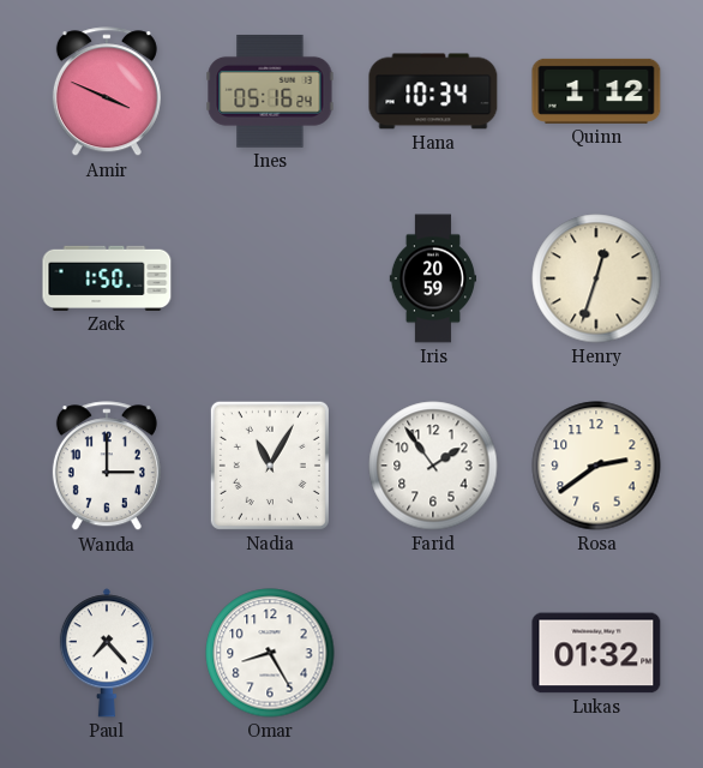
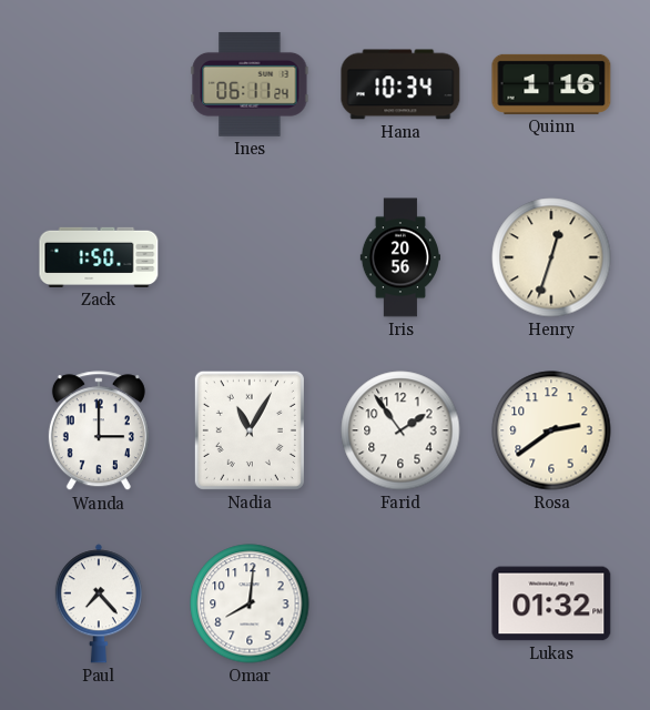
Amir: 3:49 -> none
Ines: 05:16 -> 06:11
Quinn: 1:12 -> 1:16
Iris: 20:59 -> 20:56
Omar: 8:25 -> 8:01
